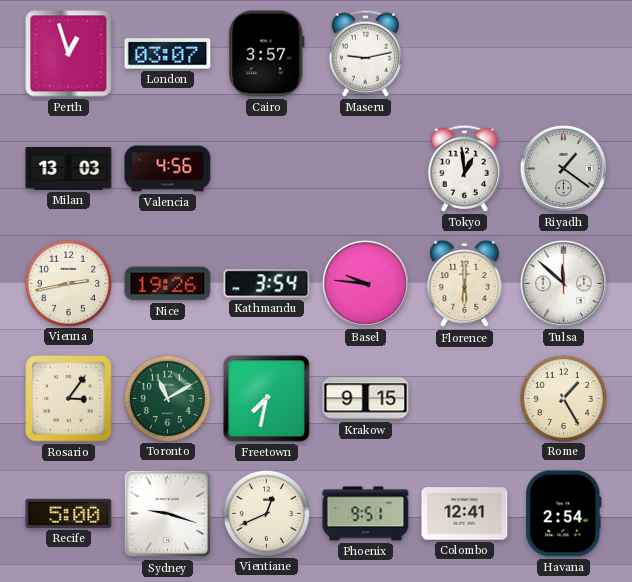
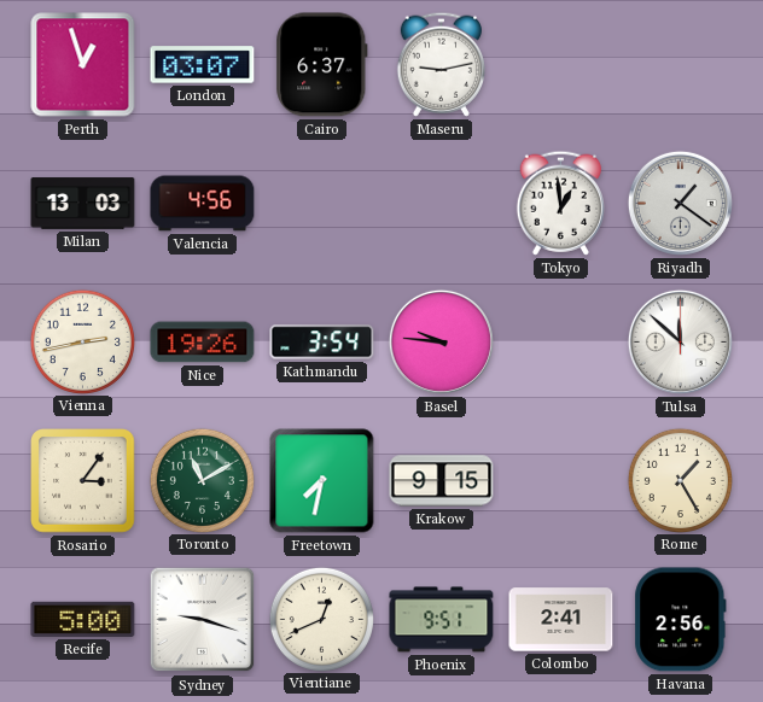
Cairo: 3:57 -> 6:37
Florence: 6:00 -> none
Colombo: 12:41 -> 2:41
Havana: 2:54 -> 2:56
